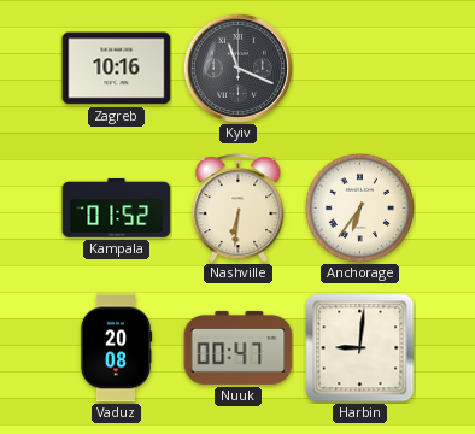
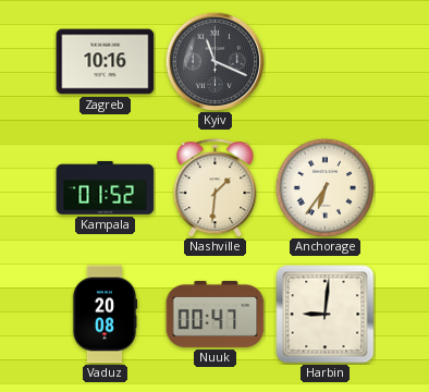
Nashville: 6:31 -> 1:31
